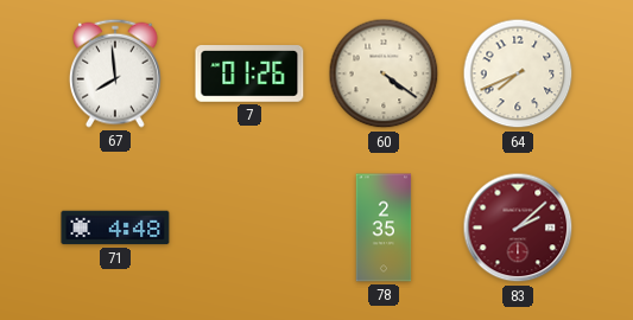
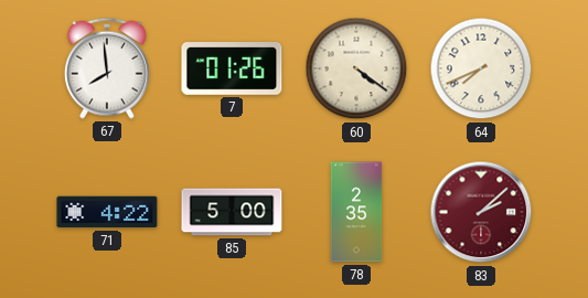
71: 4:48 -> 4:22
85: none -> 5:00
